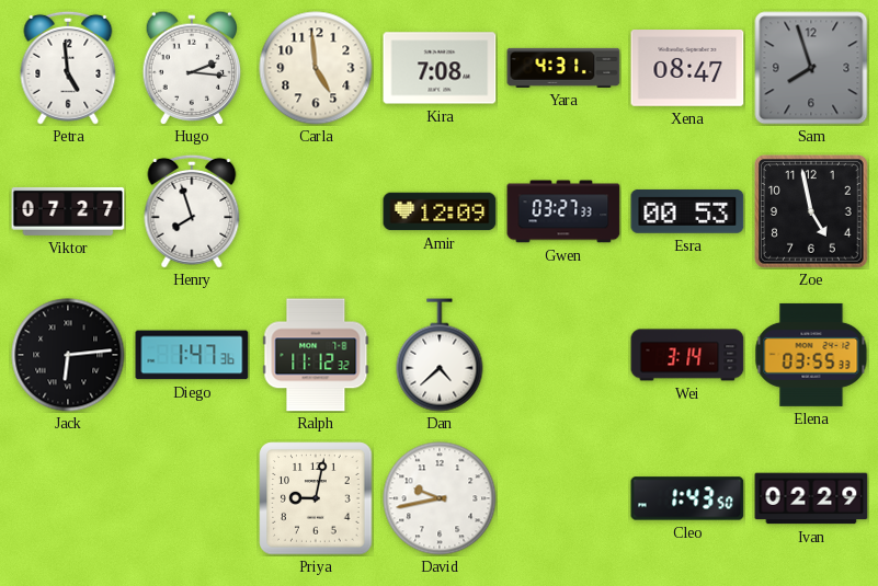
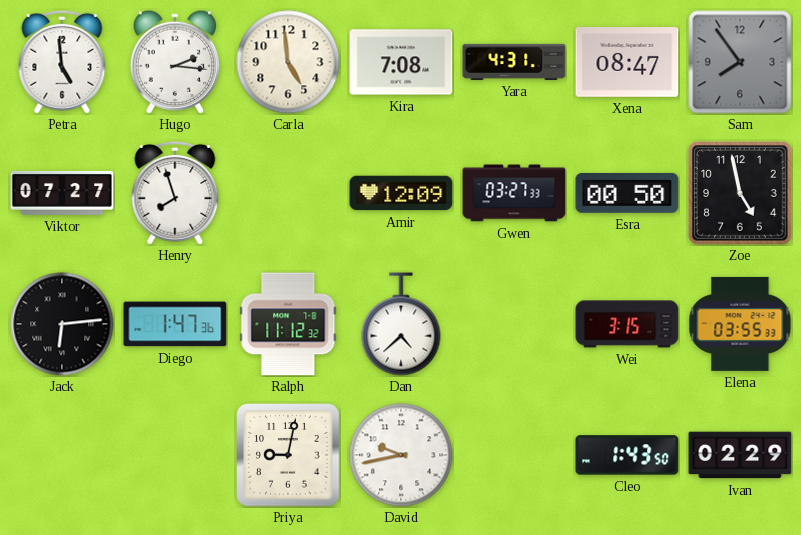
Sam: 7:57 -> 7:54
Esra: 00:53 -> 00:50
Wei: 3:14 -> 3:15
